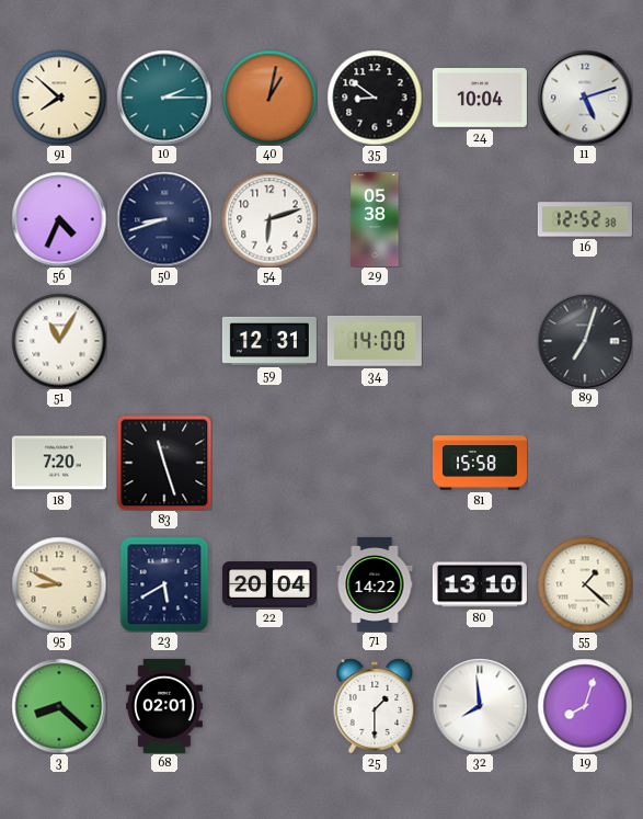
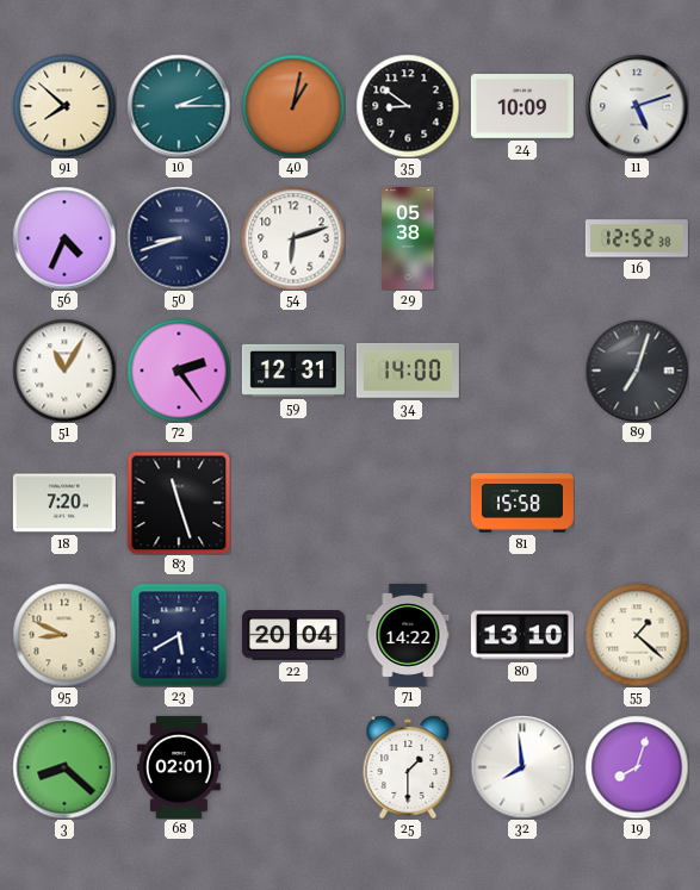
24: 10:04 -> 10:09
72: none -> 2:24
